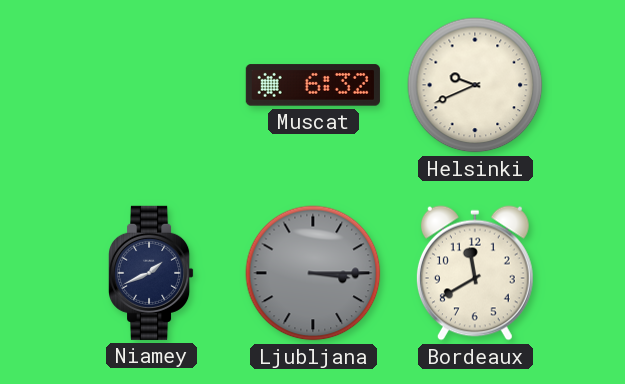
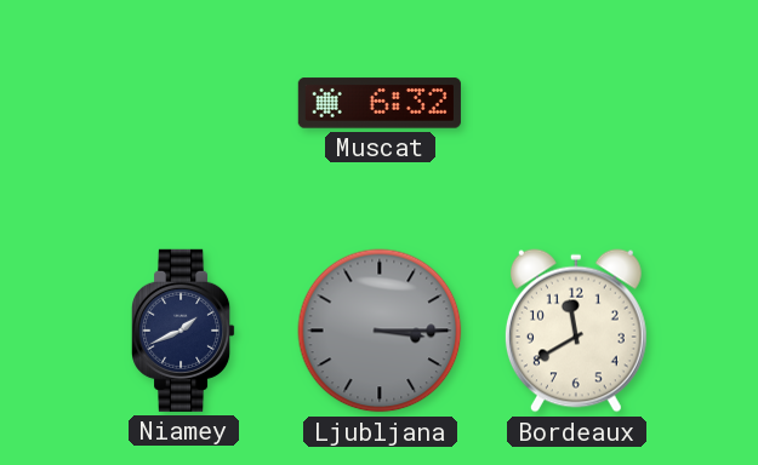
Helsinki: 9:41 -> none
